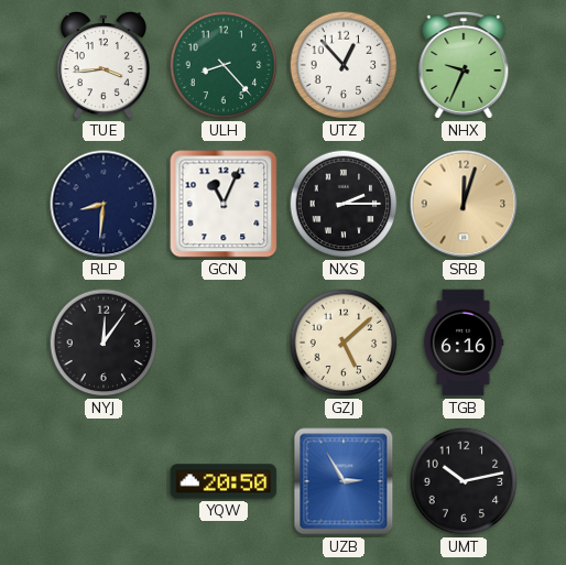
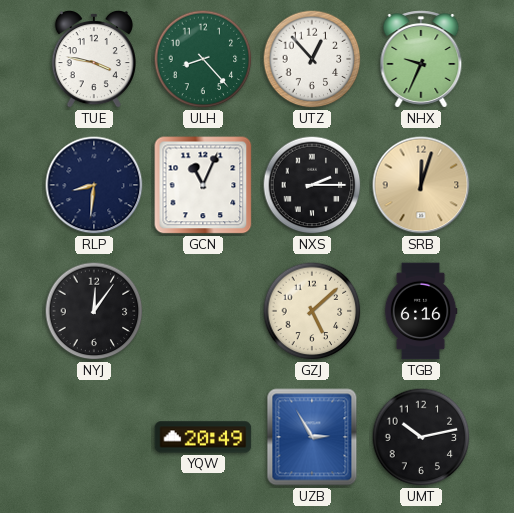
TUE: 3:44 -> 3:47
YQW: 20:50 -> 20:49
